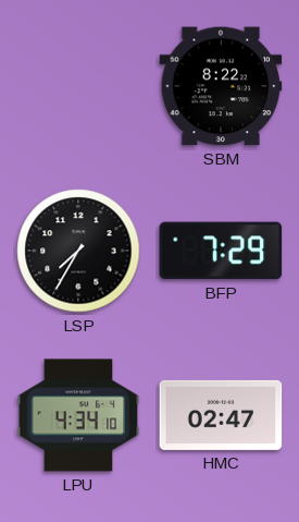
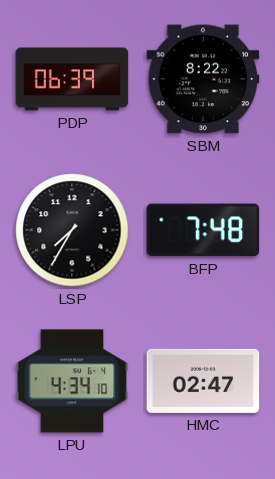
PDP: none -> 06:39
BFP: 7:29 -> 7:48
